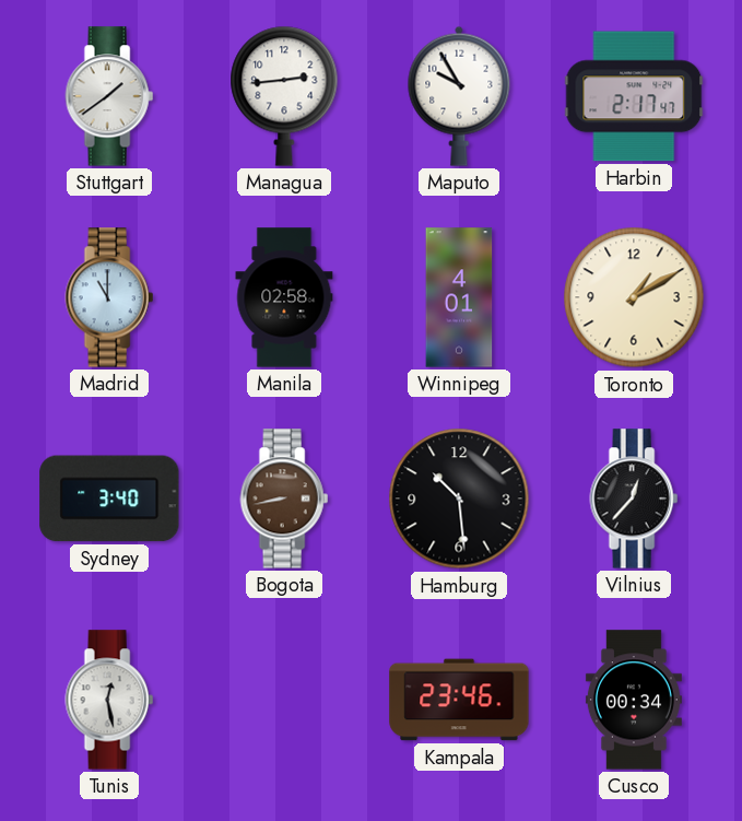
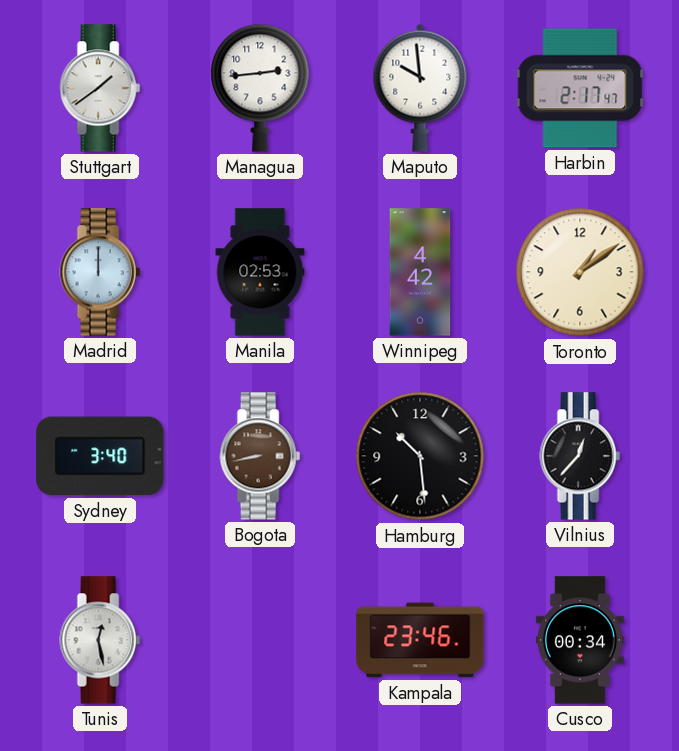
Maputo: 9:55 -> 9:59
Madrid: 11:00 -> 12:00
Manila: 02:58 -> 02:53
Winnipeg: 4:01 -> 4:42
Toronto: 1:10 -> 1:09
